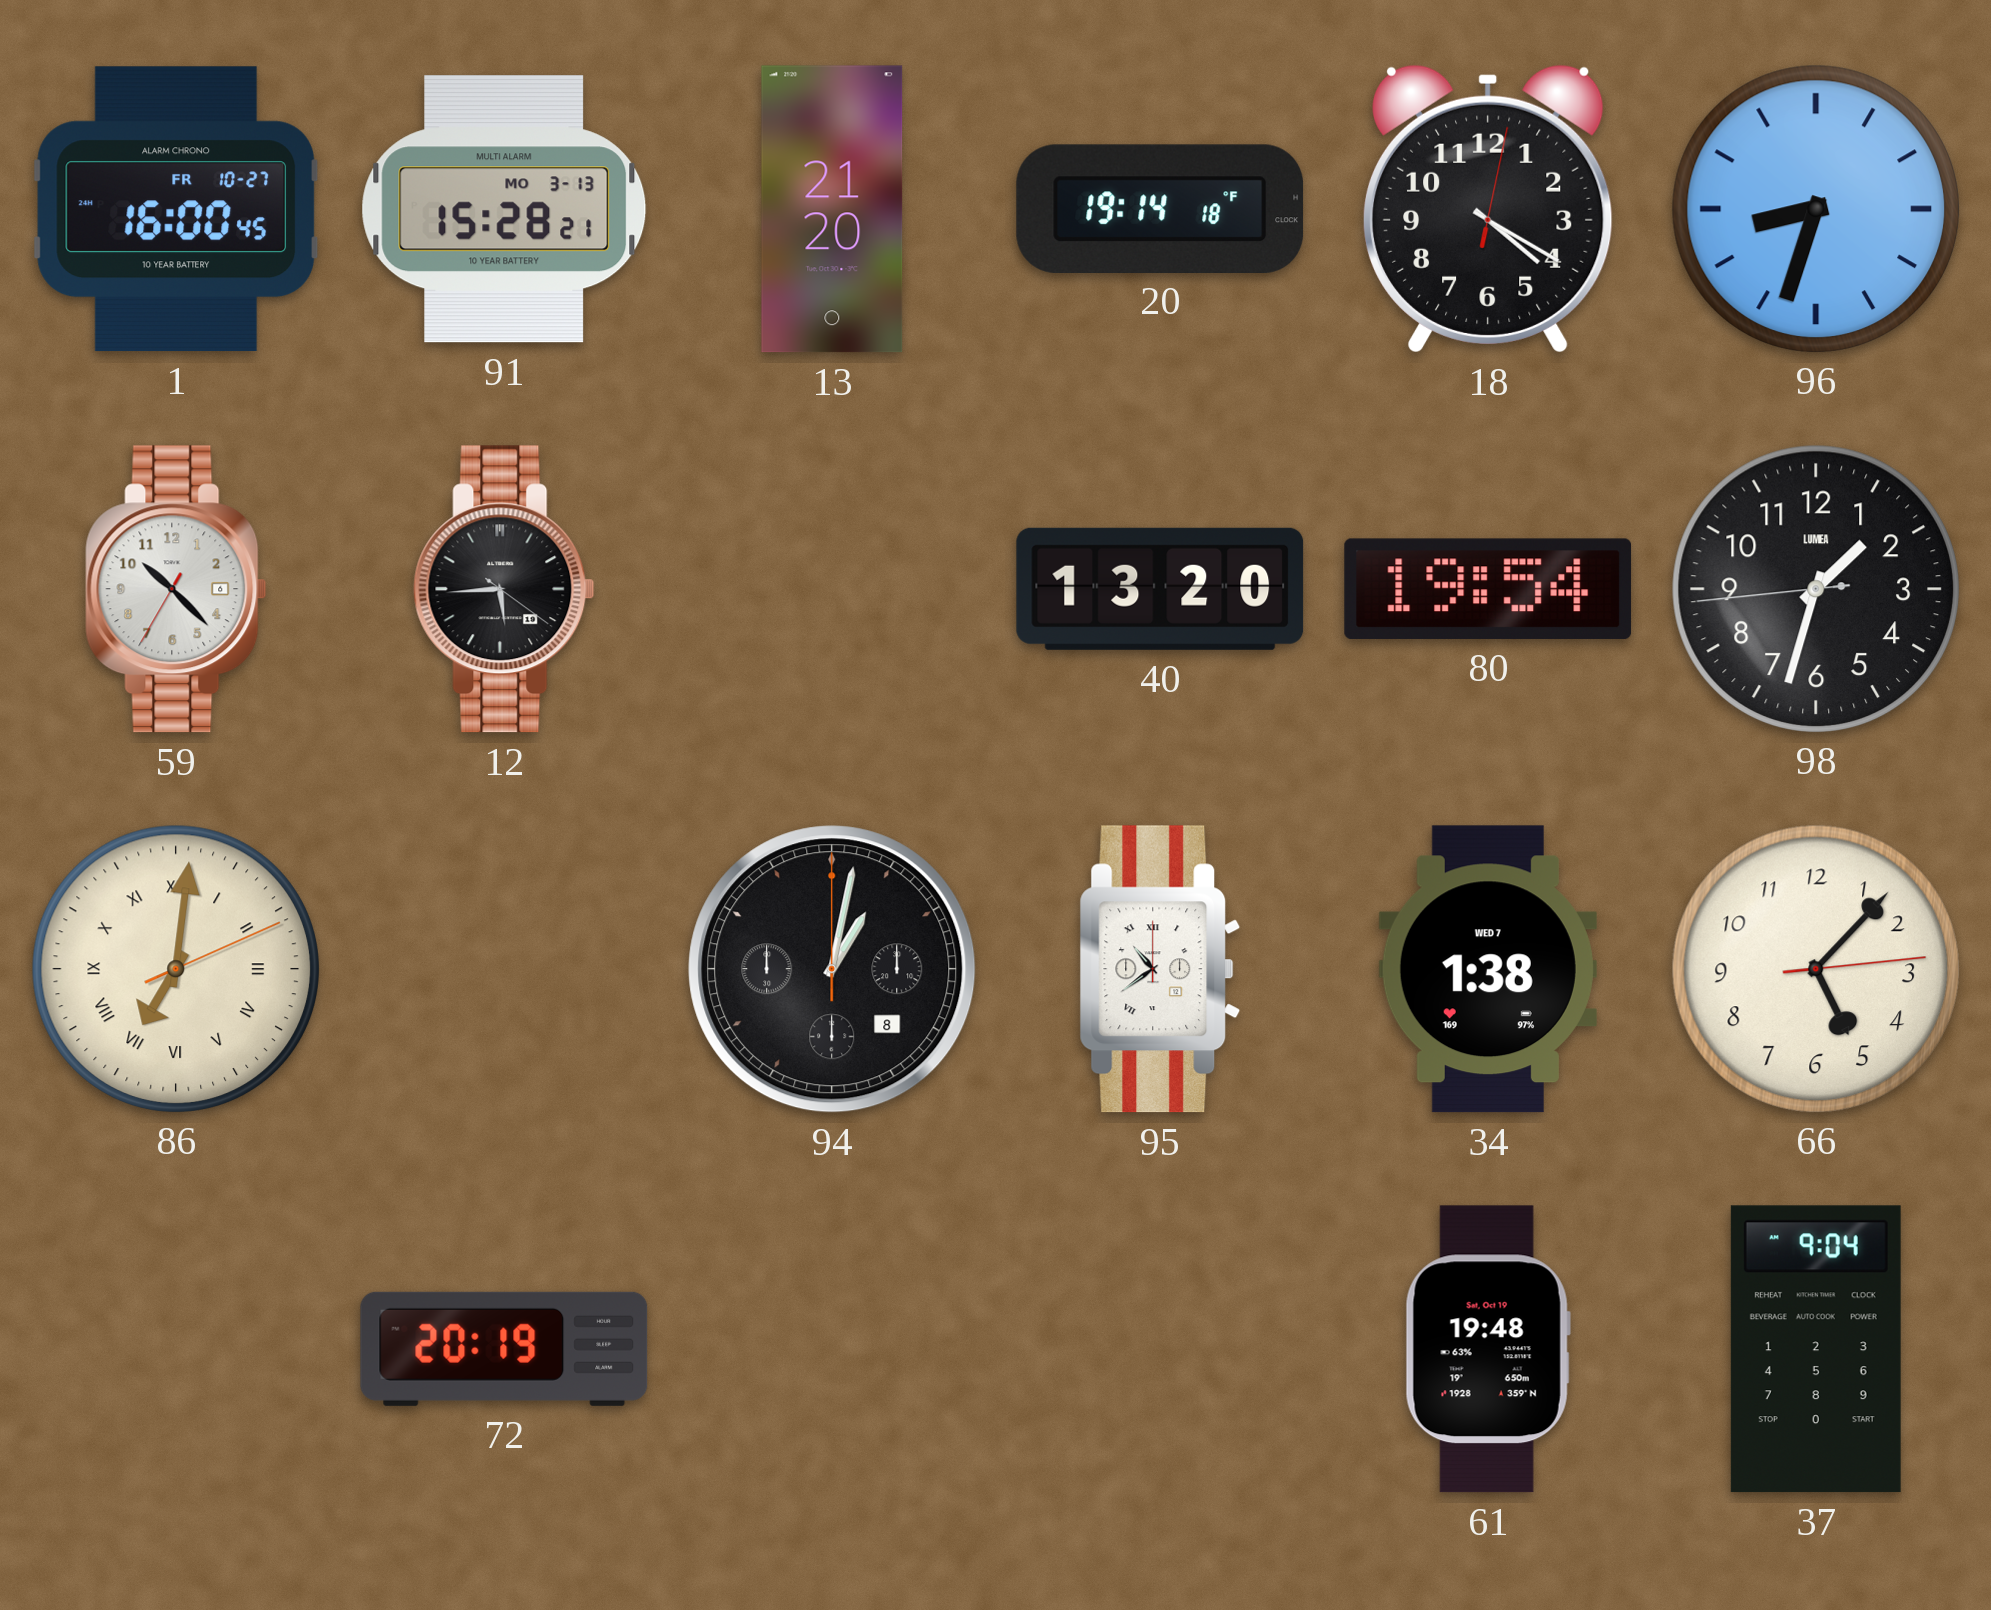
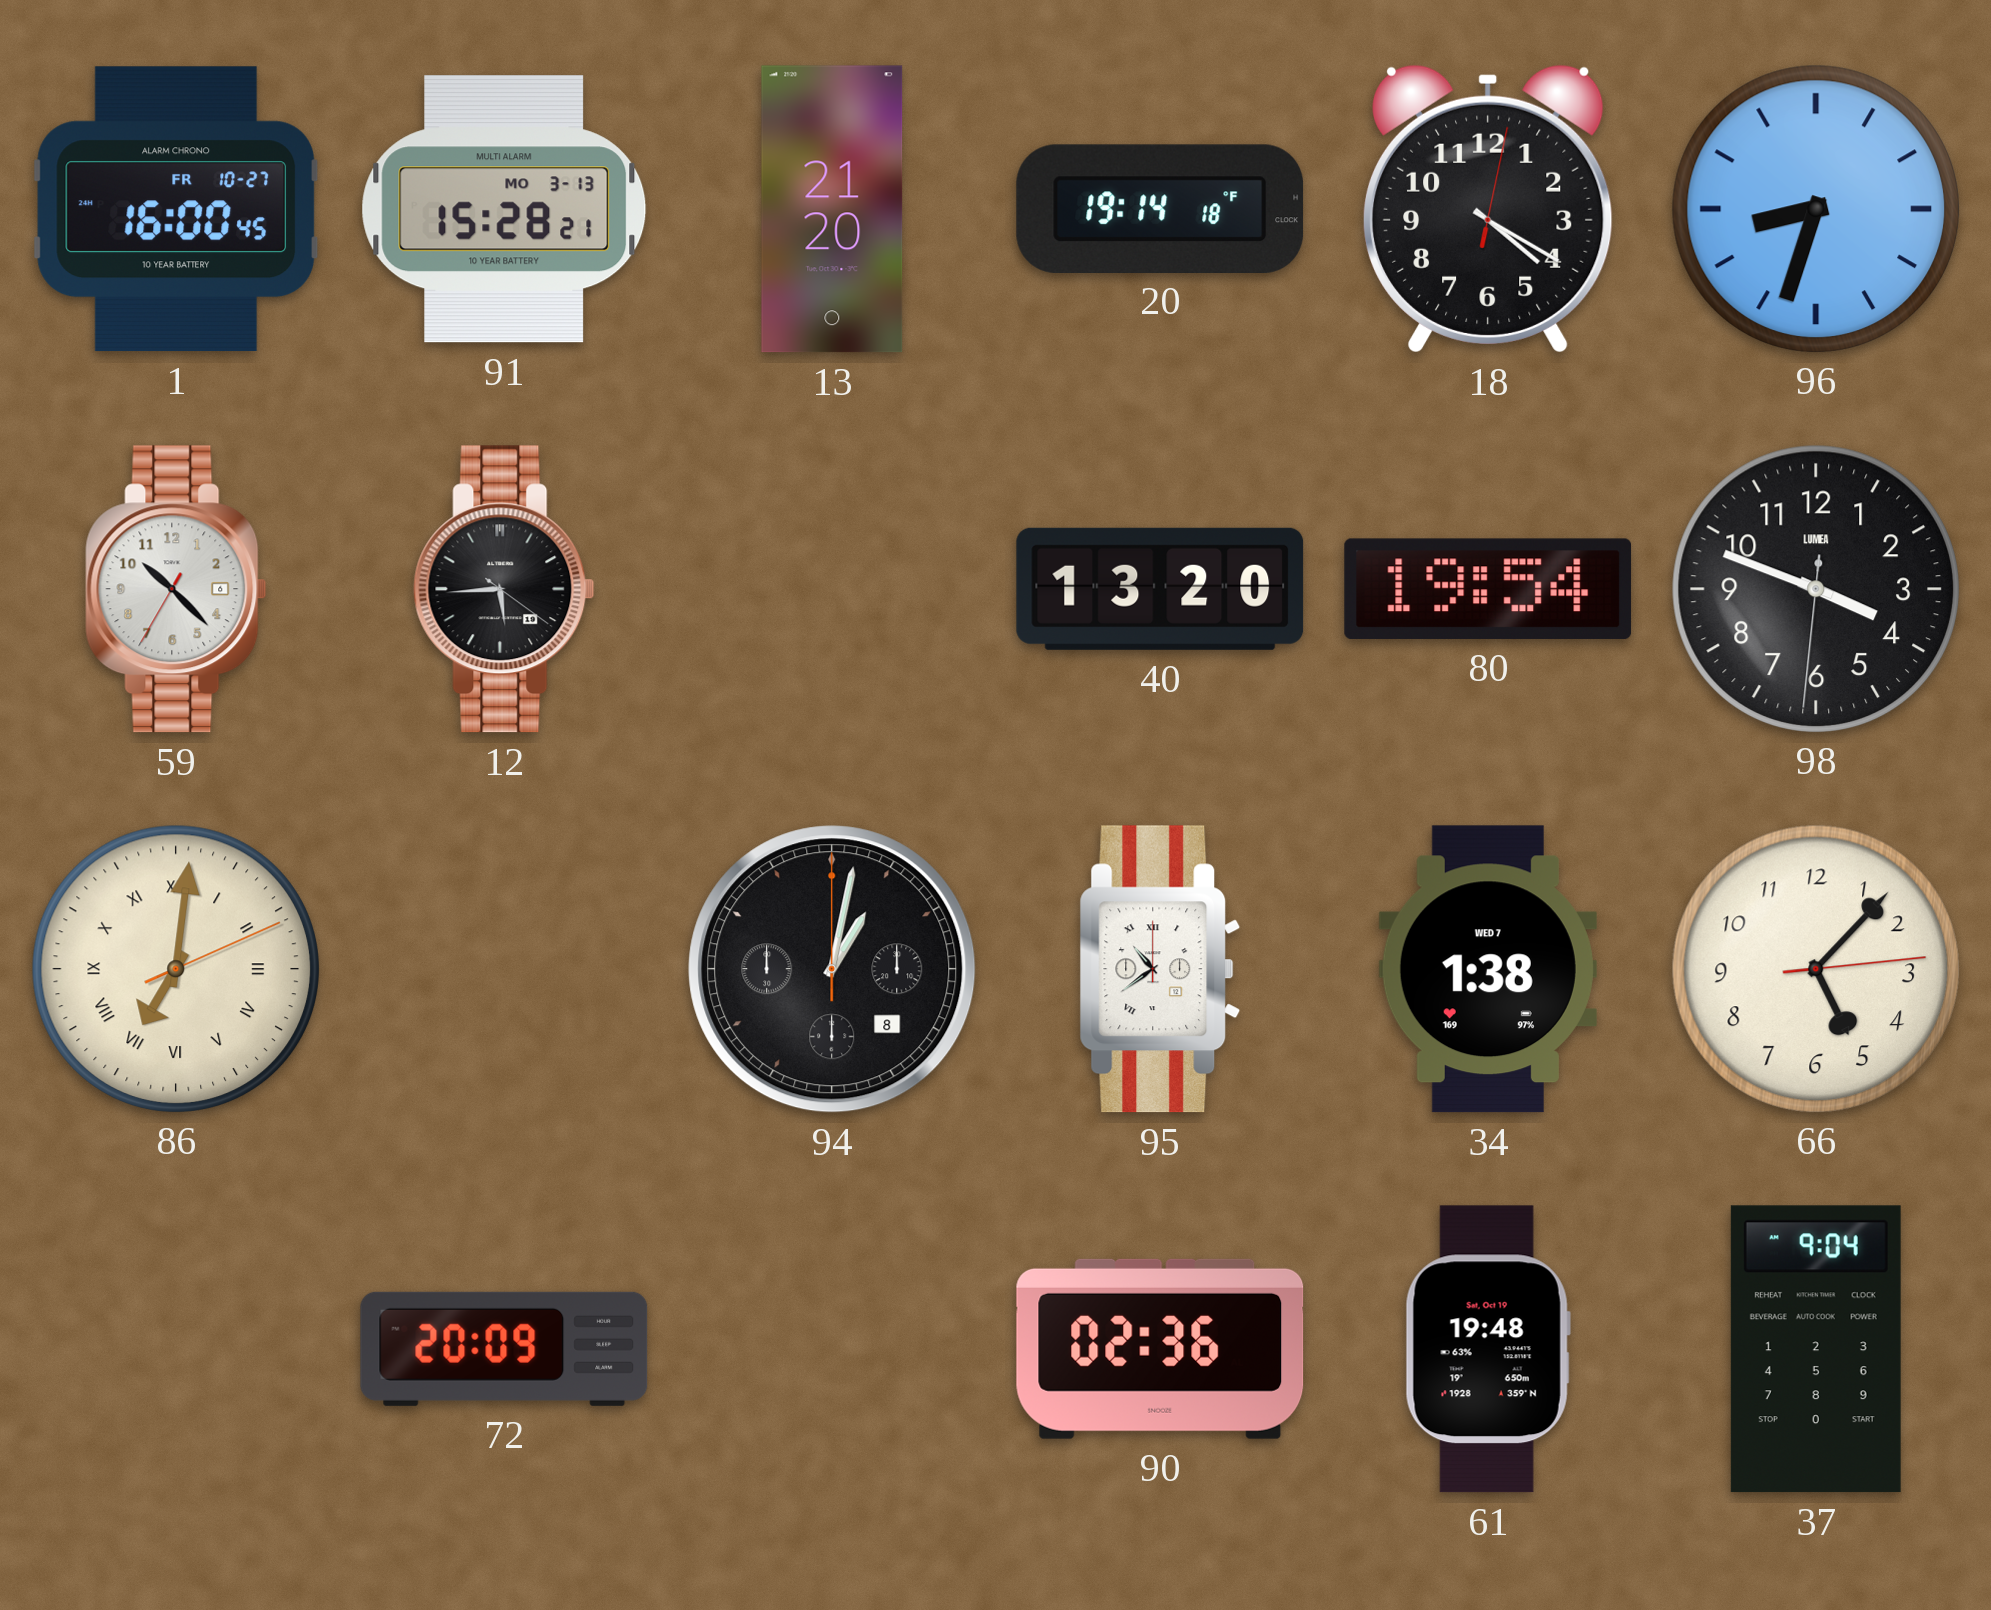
98: 1:32 -> 3:48
72: 20:19 -> 20:09
90: none -> 02:36
